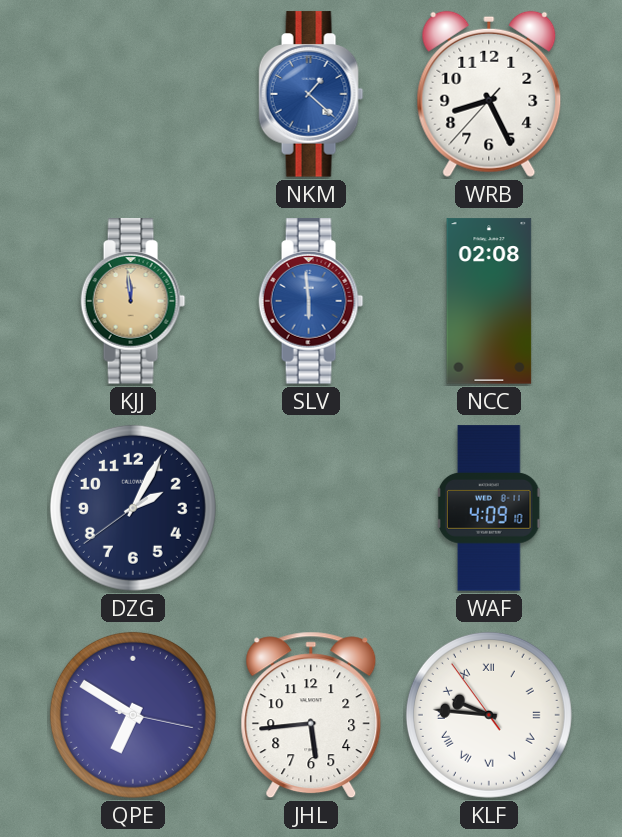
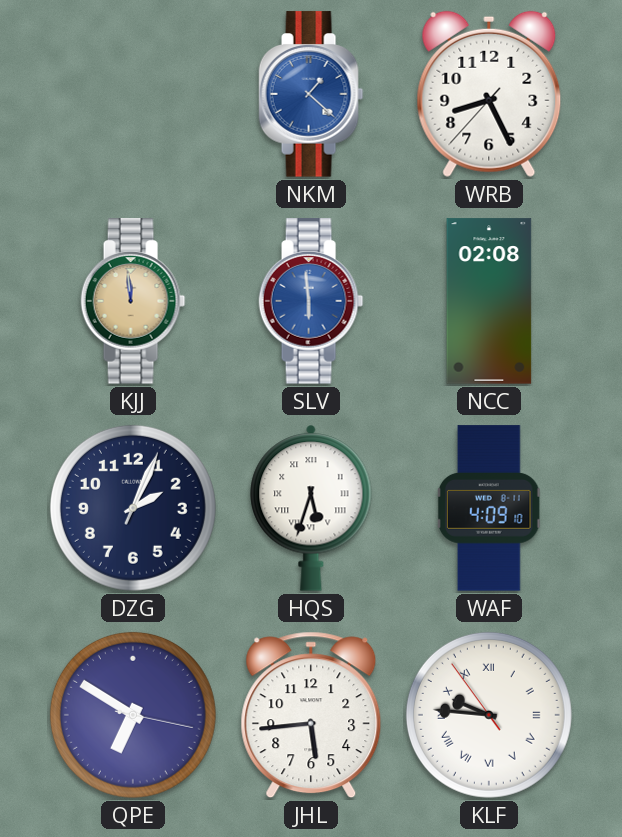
DZG: 2:04:39 -> 2:04:04
HQS: none -> 5:33
